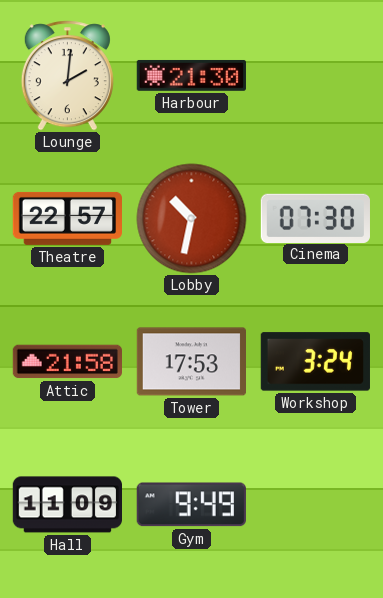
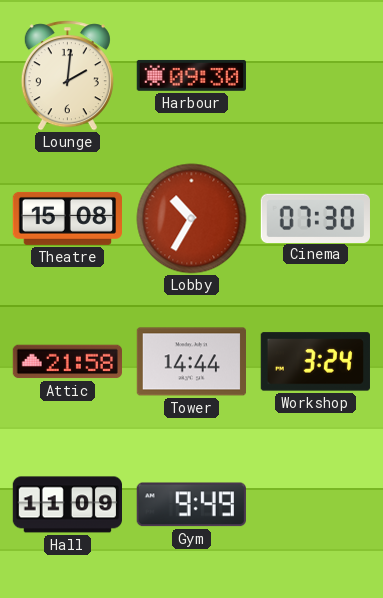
Harbour: 21:30 -> 09:30
Theatre: 22:57 -> 15:08
Lobby: 10:32 -> 10:35
Tower: 17:53 -> 14:44
